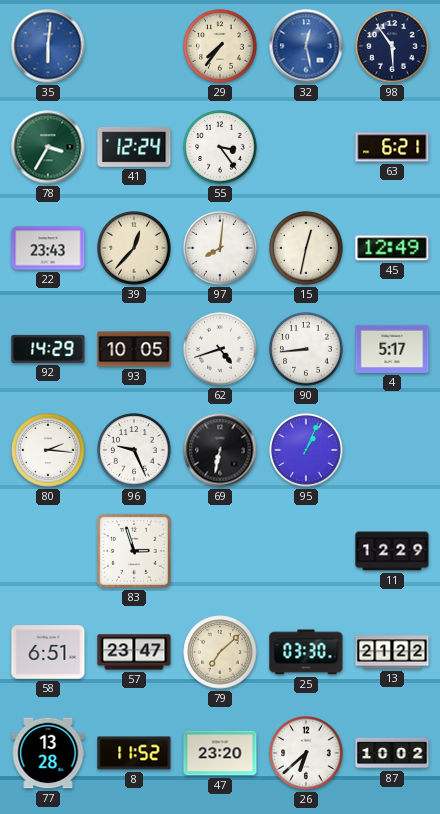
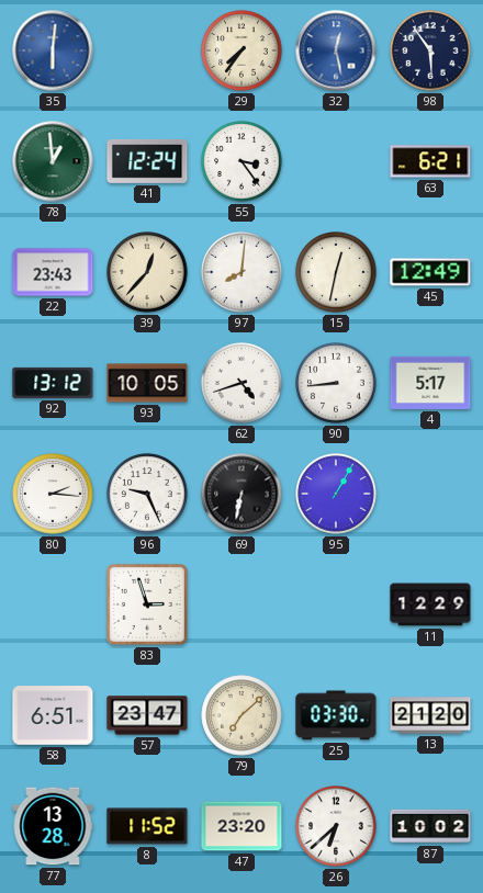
78: 3:35 -> 12:59
92: 14:29 -> 13:12
95: 1:04 -> 1:05
13: 21:22 -> 21:20
